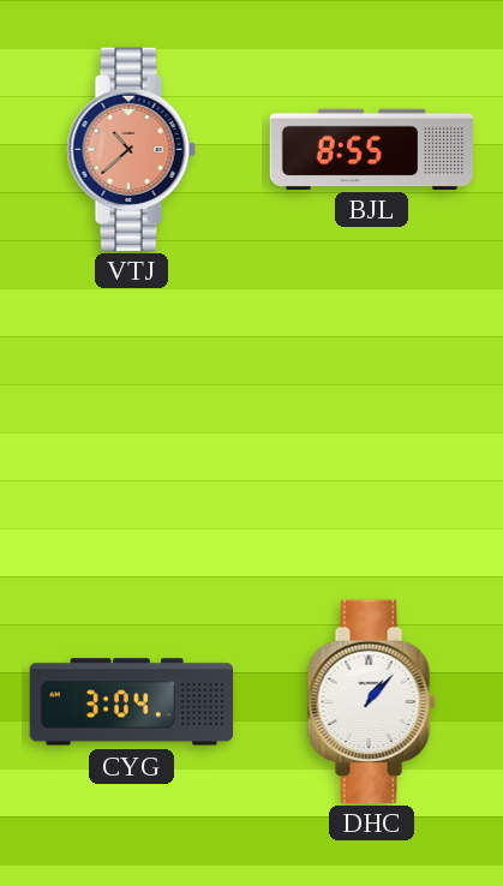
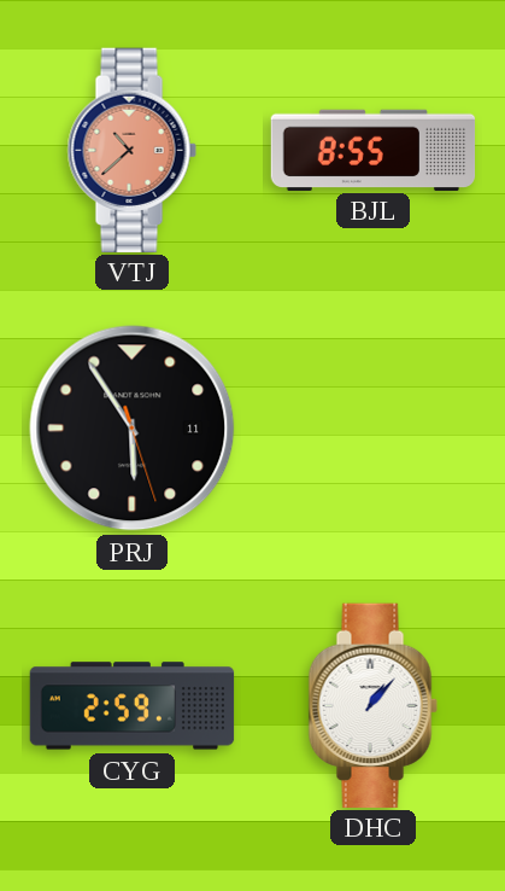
PRJ: none -> 5:54
CYG: 3:04 -> 2:59
